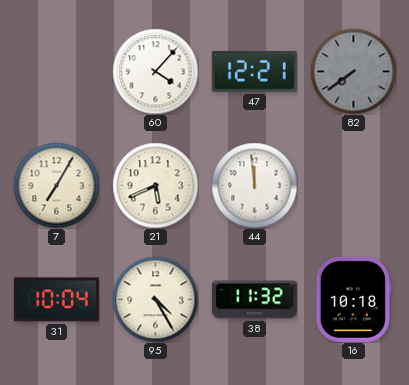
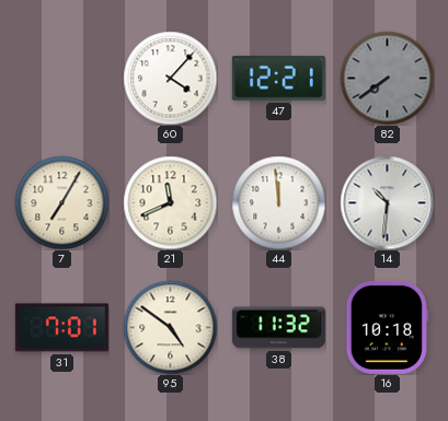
21: 5:41 -> 11:41
14: none -> 10:31
31: 10:04 -> 7:01
95: 4:25 -> 4:51
